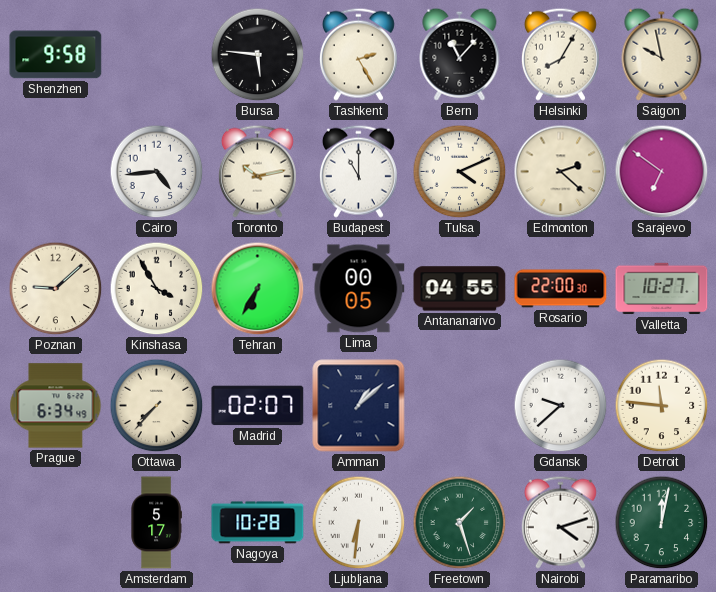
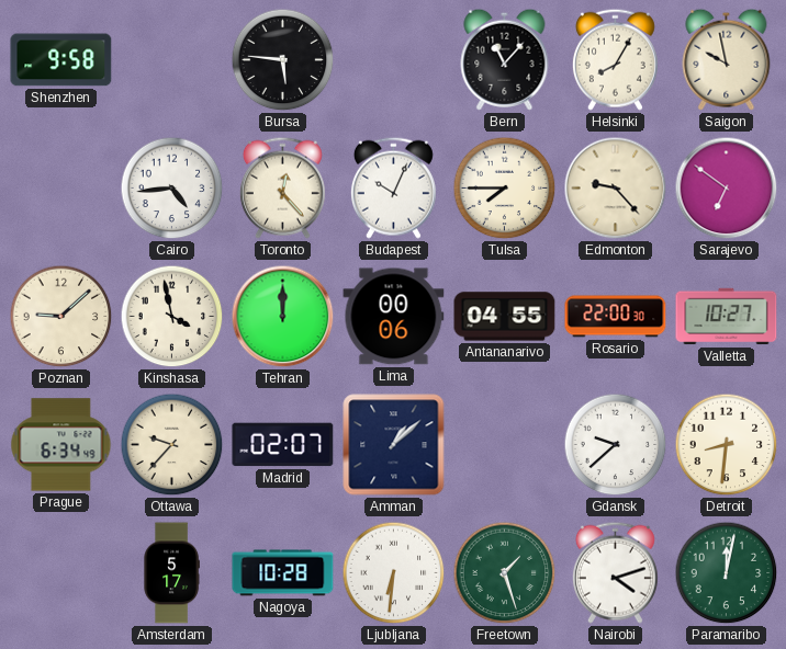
Tashkent: 2:25 -> none
Toronto: 10:13 -> 12:23
Budapest: 11:00 -> 10:04
Tulsa: 4:11 -> 7:45
Edmonton: 2:22 -> 9:23
Kinshasa: 3:55 -> 3:58
Tehran: 6:35 -> 12:00
Lima: 00:05 -> 00:06
Ottawa: 7:37 -> 9:37
Detroit: 11:46 -> 8:31
